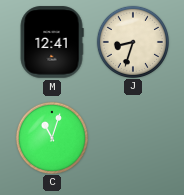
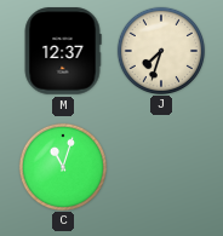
M: 12:41 -> 12:37
J: 8:33 -> 7:33
